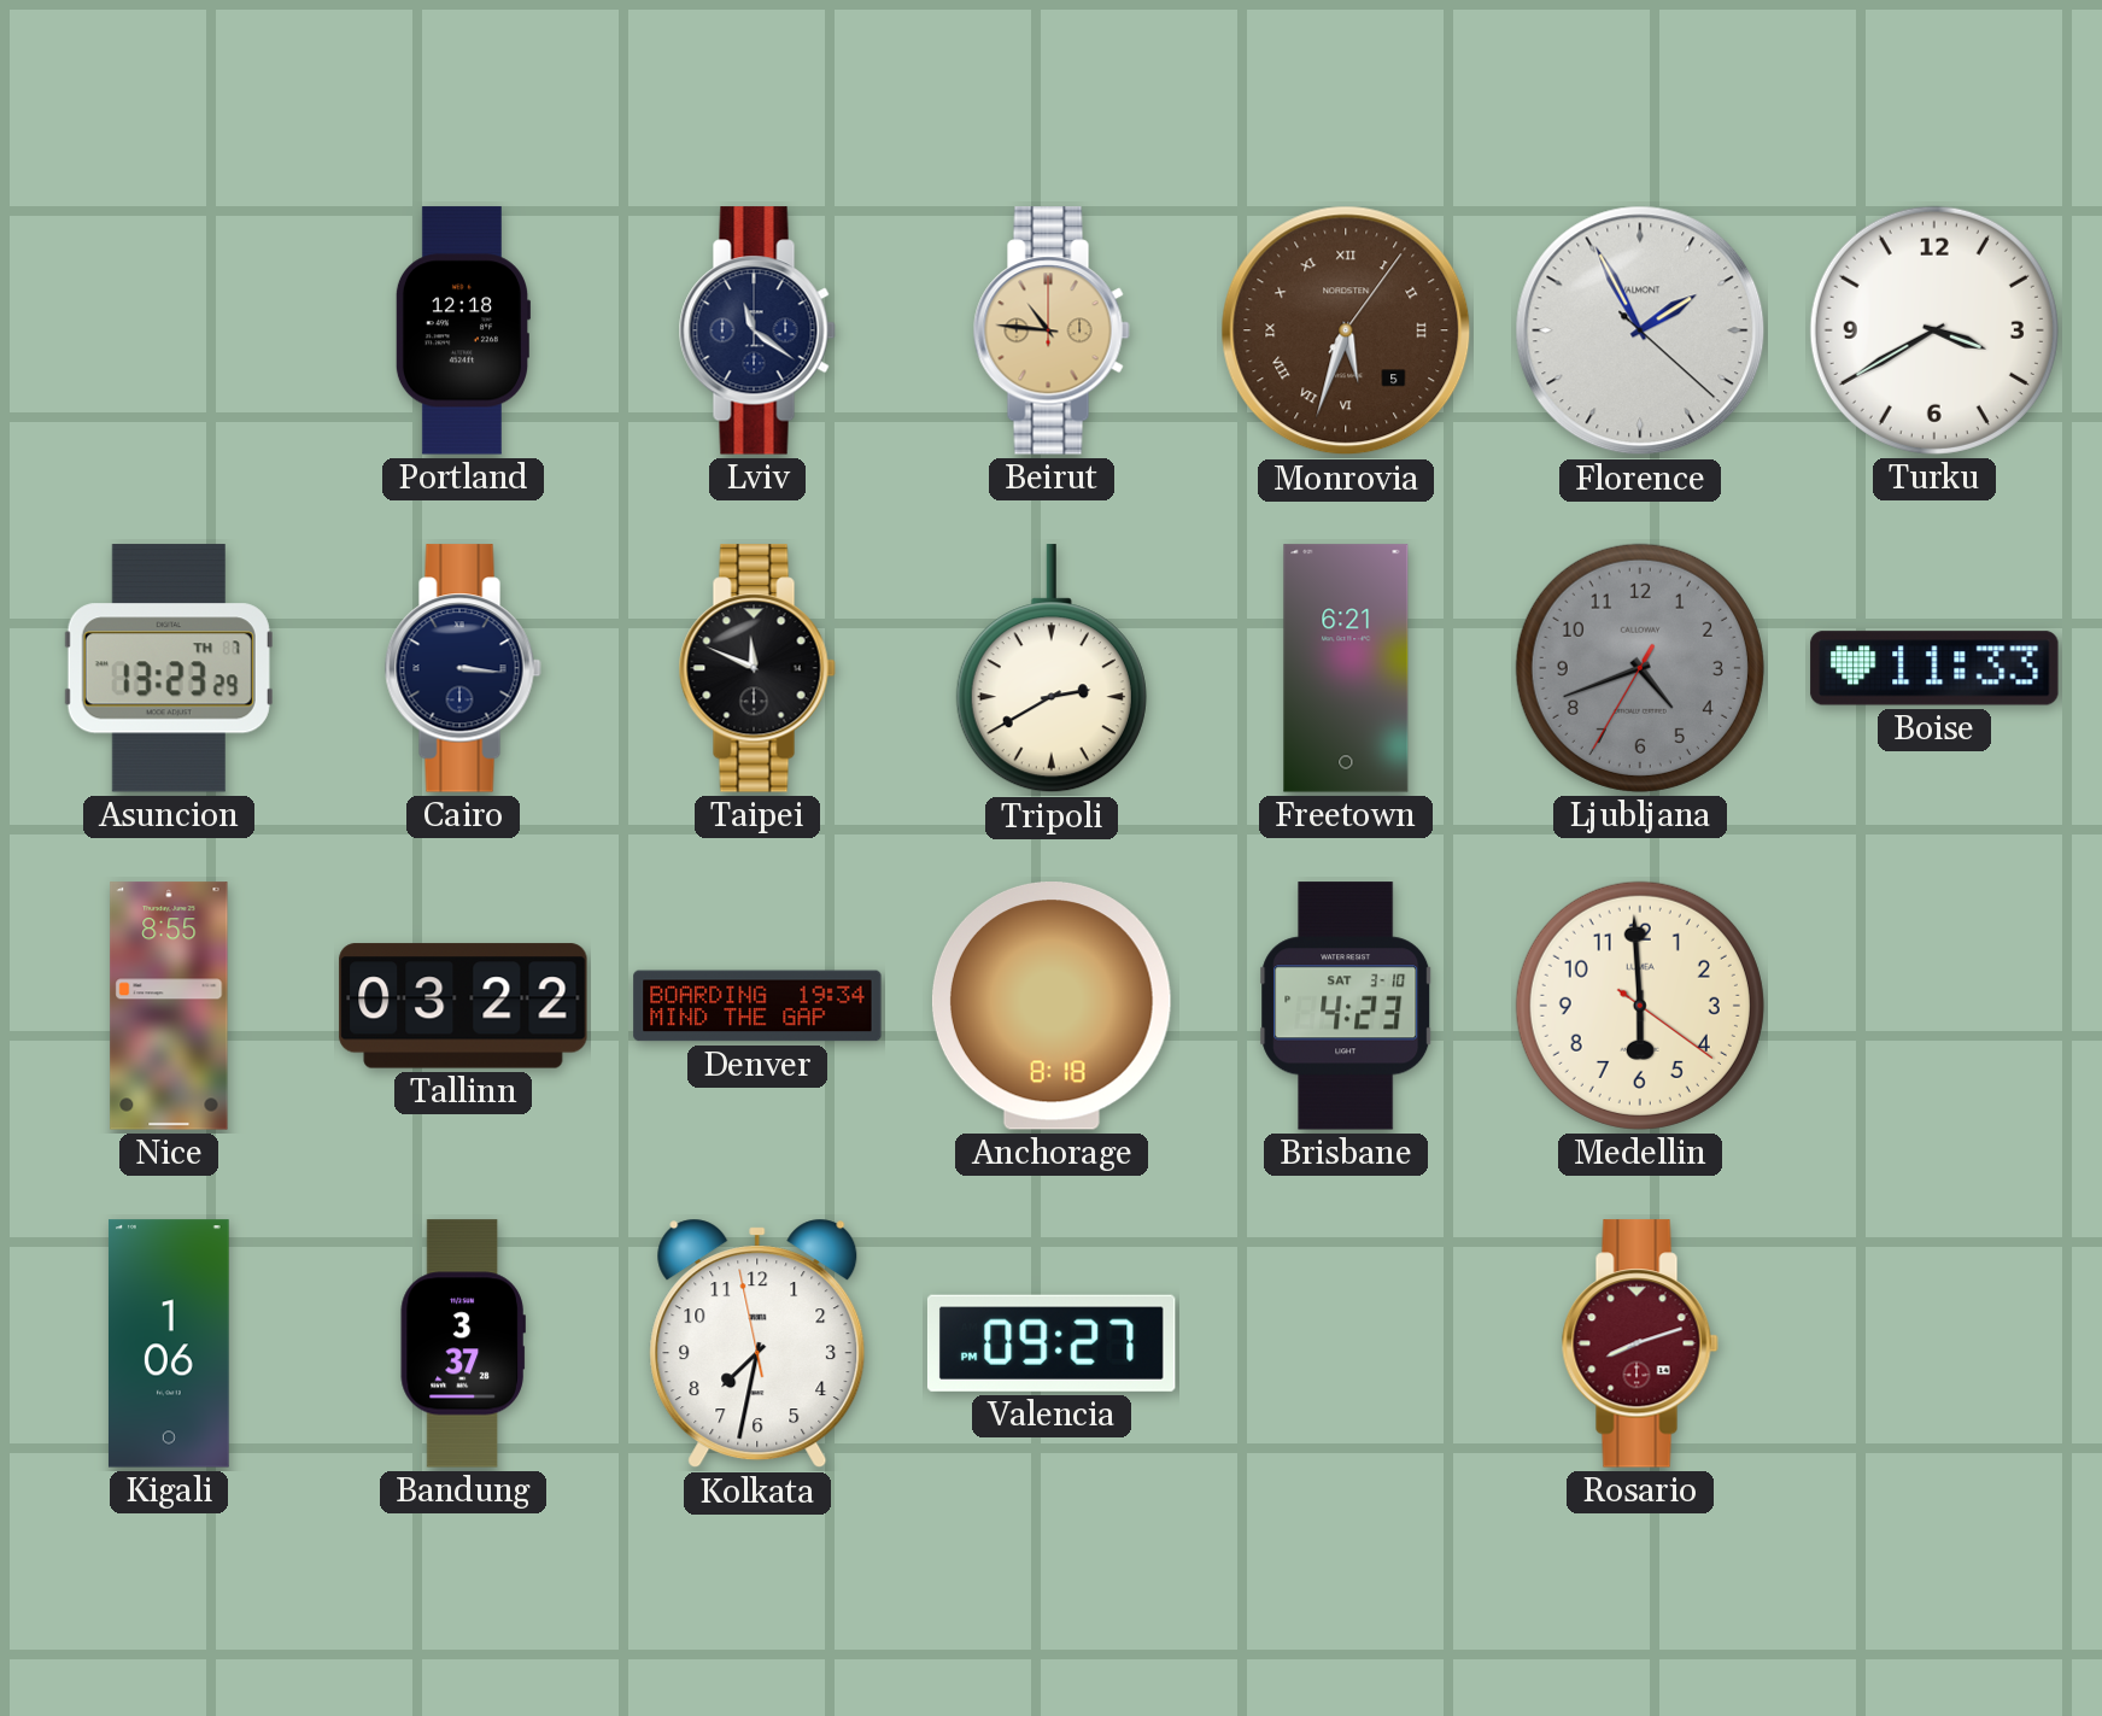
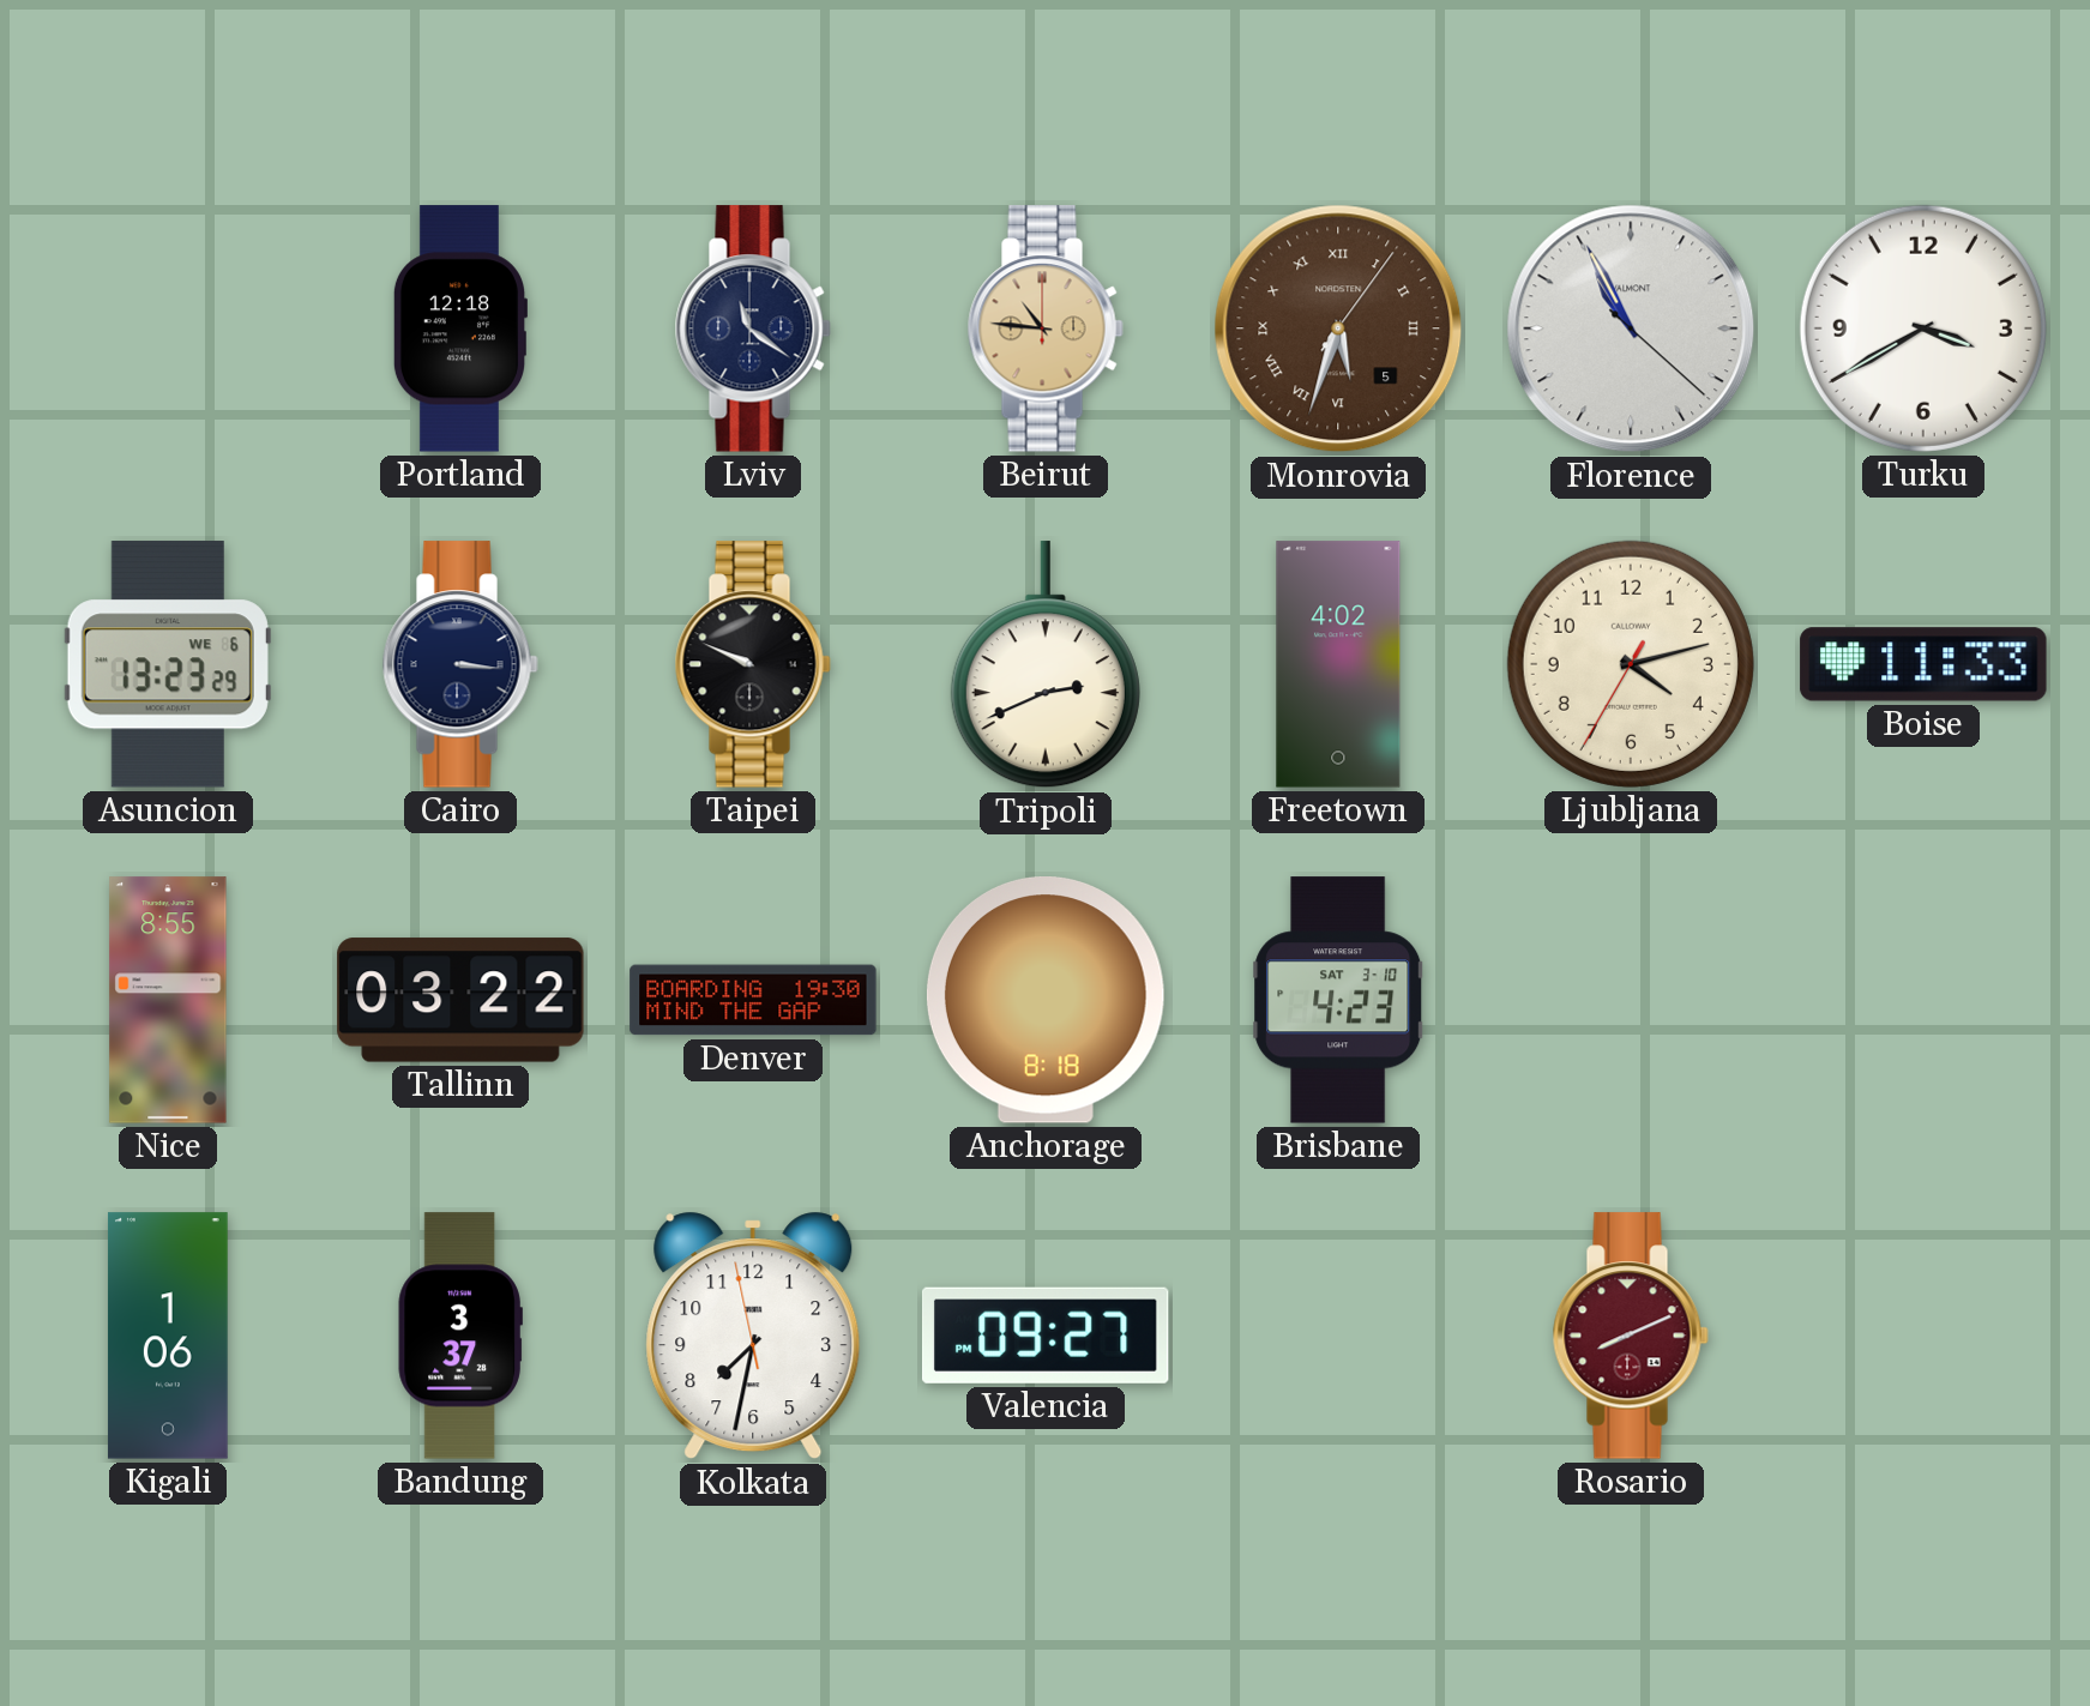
Florence: 1:55 -> 10:55
Asuncion date: TH 7 -> WE 6
Taipei: 11:49 -> 9:49
Tripoli: 2:40 -> 2:41
Freetown: 6:21 -> 4:02
Ljubljana: 4:41 -> 4:12
Ljubljana dial: grey -> cream
Denver: 19:34 -> 19:30
Medellin: 5:59 -> none
Rosario: 8:12 -> 8:11
